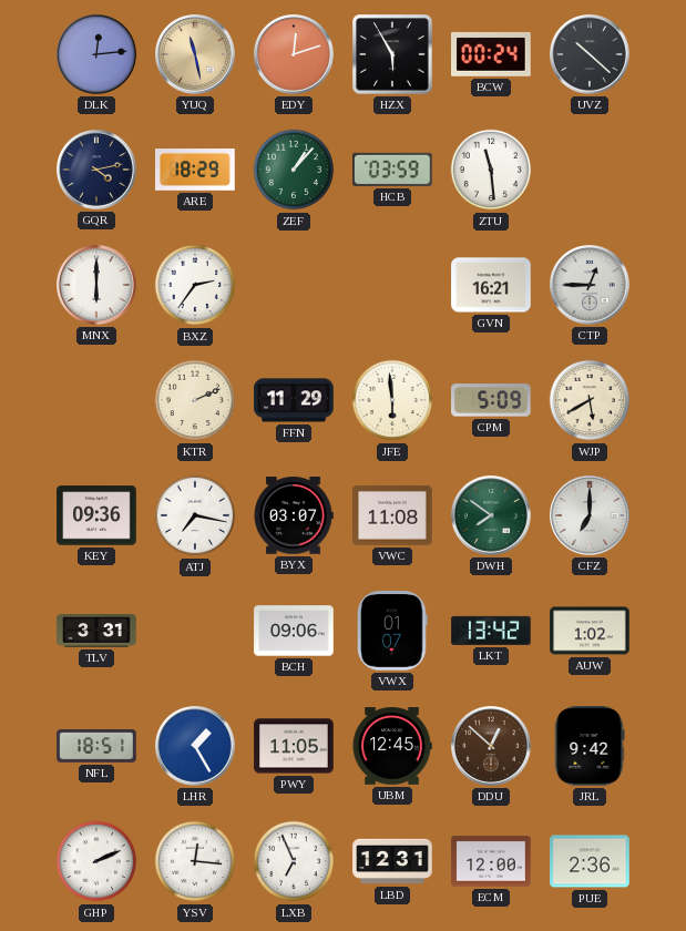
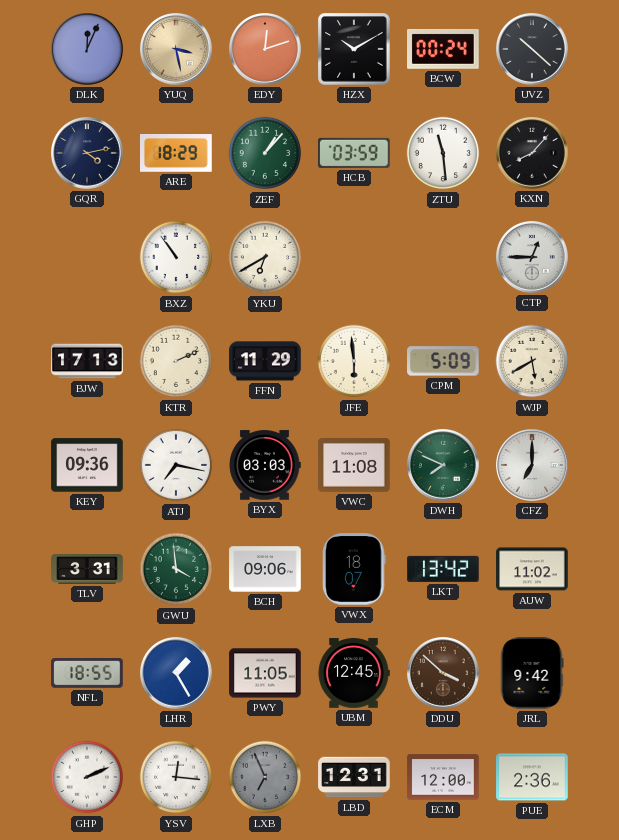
DLK: 12:14 -> 12:04
YUQ: 11:28 -> 3:28
HZX: 5:55 -> 10:10
KXN: none -> 8:07
MNX: 6:00 -> none
BXZ: 2:36 -> 10:54
YKU: none -> 6:40
GVN: 16:21 -> none
BJW: none -> 17:13
BYX: 03:07 -> 03:03
DWH: 7:51 -> 7:49
GWU: none -> 3:59
VWX: 01:07 -> 18:07
AUW: 1:02 -> 11:02
NFL: 18:51 -> 18:55
DDU: 12:52 -> 3:52
LXB dial: white -> grey
